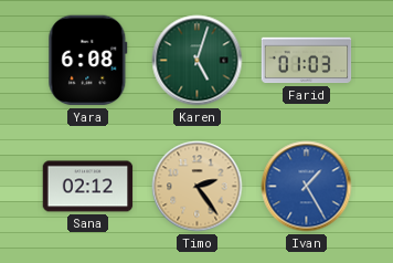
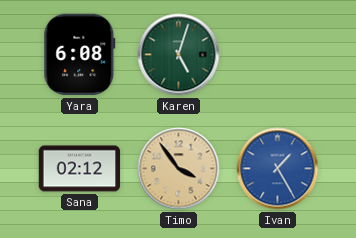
Farid: 01:03 -> none
Timo: 2:24 -> 3:54
